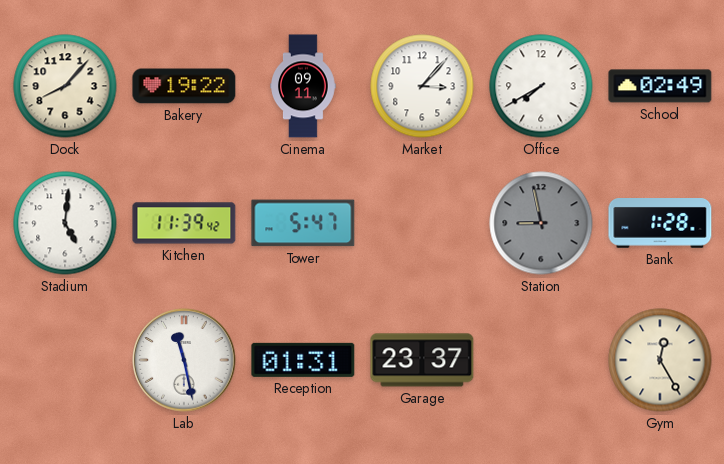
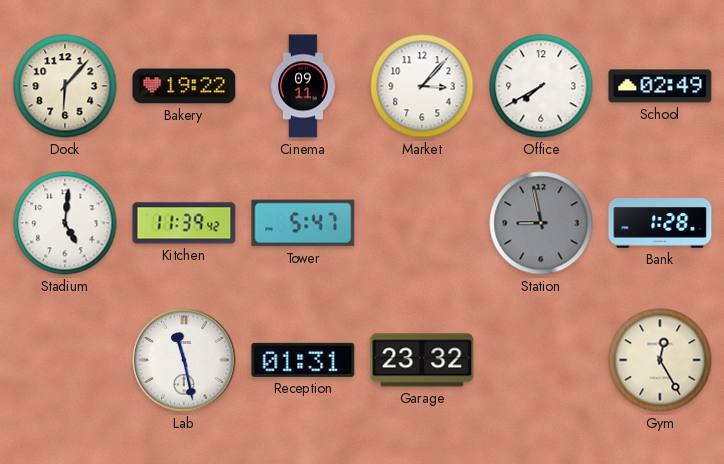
Dock: 8:07 -> 6:07
Garage: 23:37 -> 23:32
